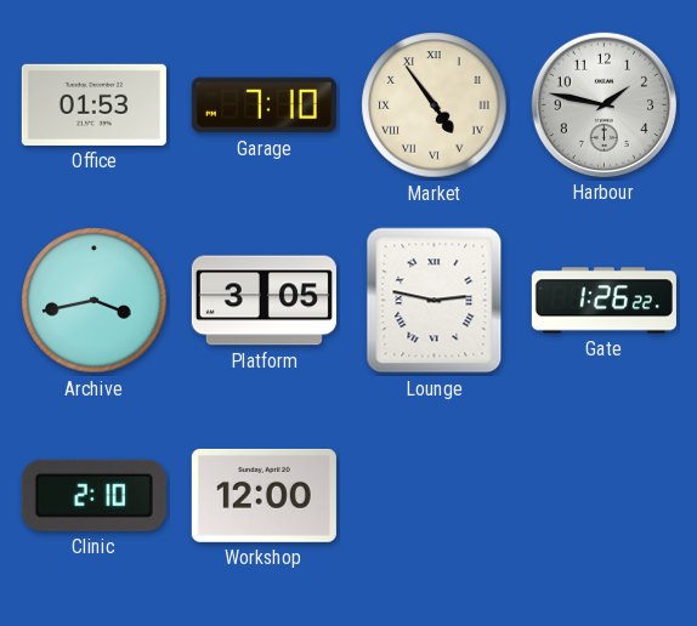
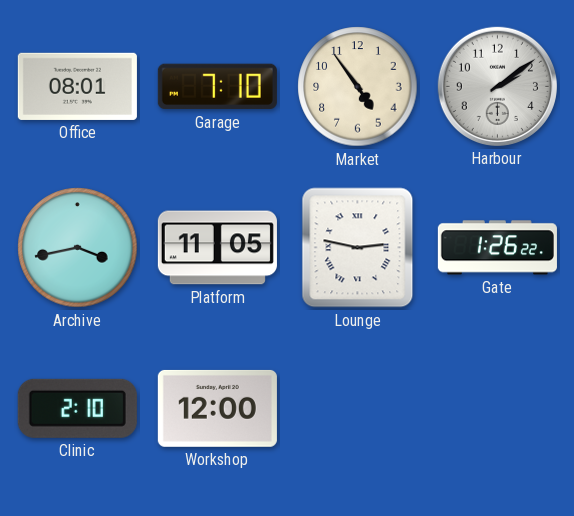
Office: 01:53 -> 08:01
Market numerals: Roman -> Arabic
Harbour: 1:47 -> 2:09
Platform: 3:05 -> 11:05
